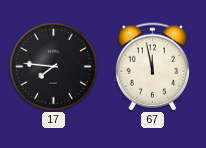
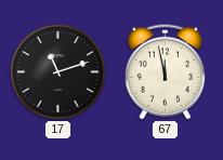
17: 7:46 -> 11:12
